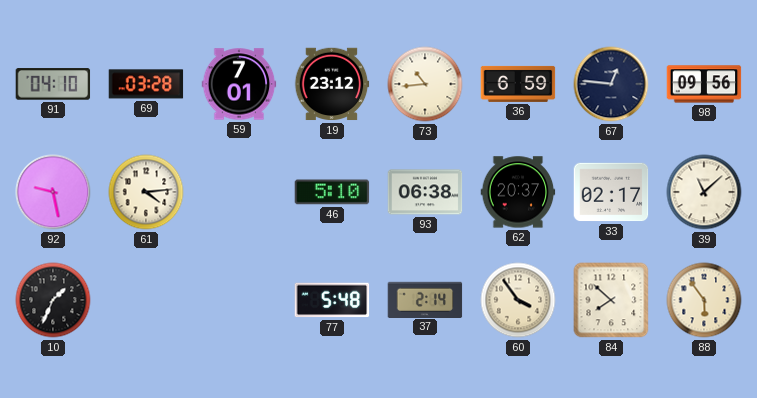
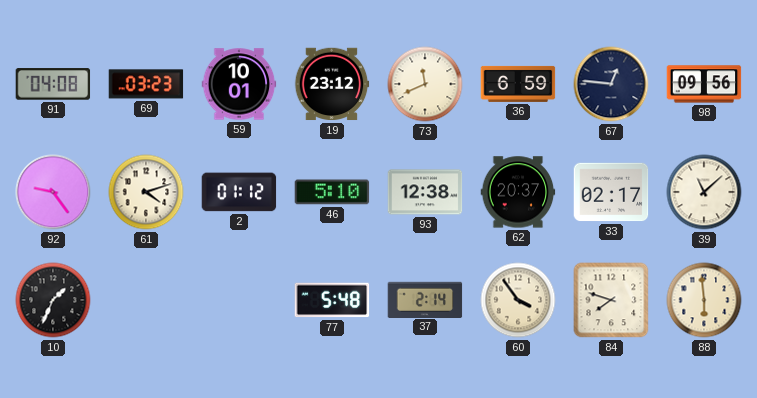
91: 04:10 -> 04:08
69: 03:28 -> 03:23
59: 7:01 -> 10:01
73: 10:44 -> 11:41
92: 9:28 -> 9:24
61: 4:14 -> 4:12
2: none -> 01:12
93: 06:38 -> 12:38
84: 7:52 -> 7:48
88: 5:54 -> 5:59
